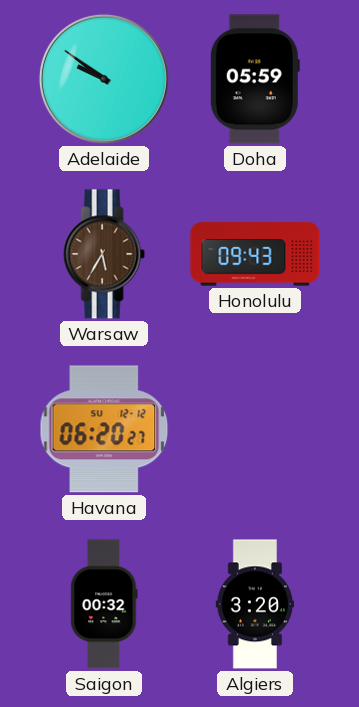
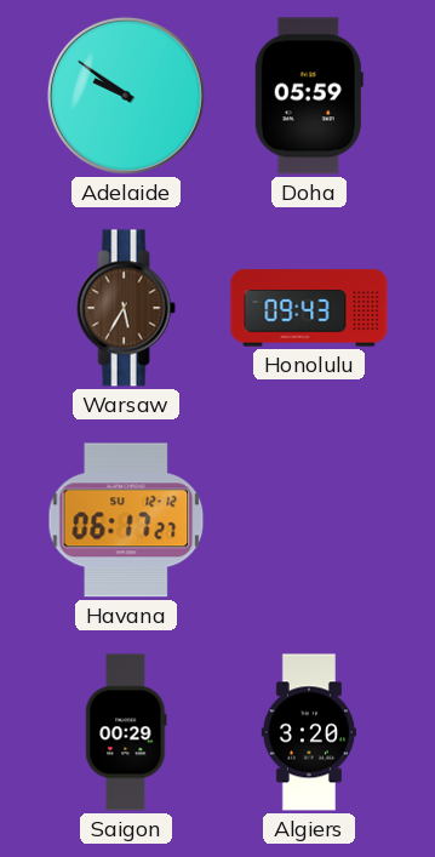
Havana: 06:20 -> 06:17
Saigon: 00:32 -> 00:29
